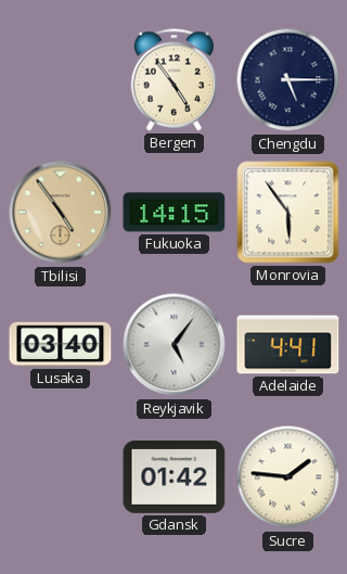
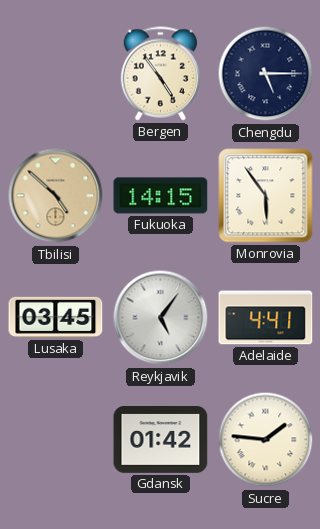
Tbilisi: 4:54 -> 4:52
Lusaka: 03:40 -> 03:45
